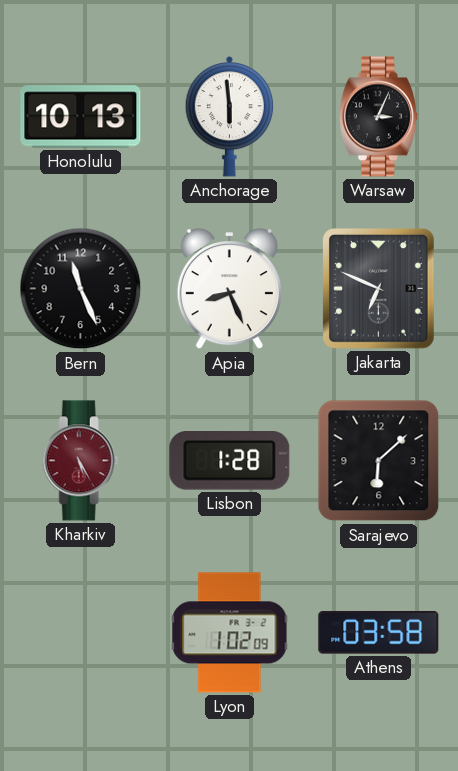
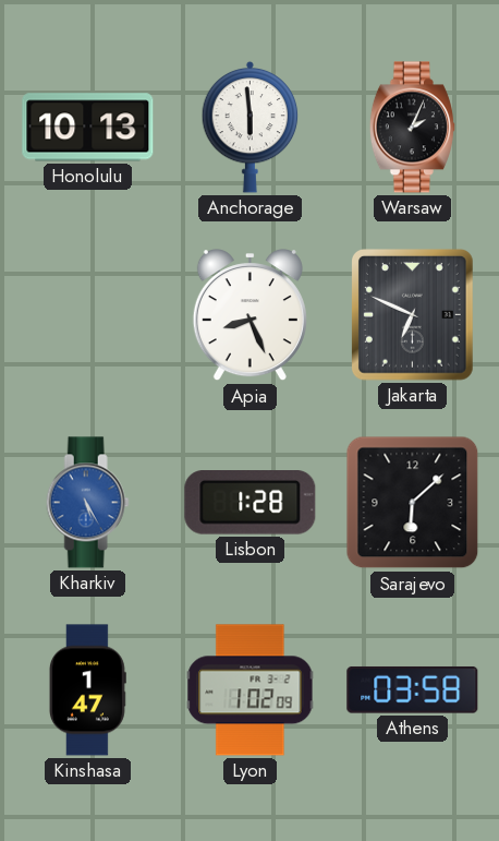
Warsaw: 3:04 -> 2:04
Bern: 11:26 -> none
Kharkiv dial: burgundy -> blue
Kinshasa: none -> 1:47
